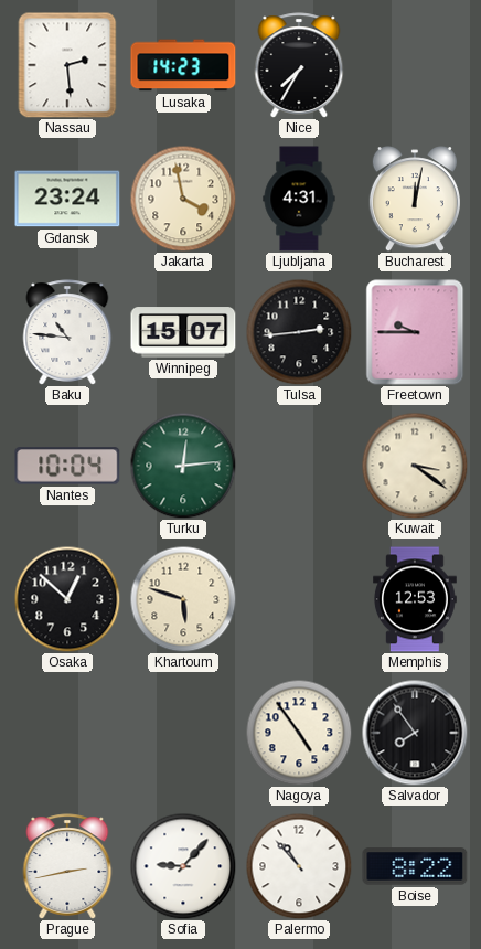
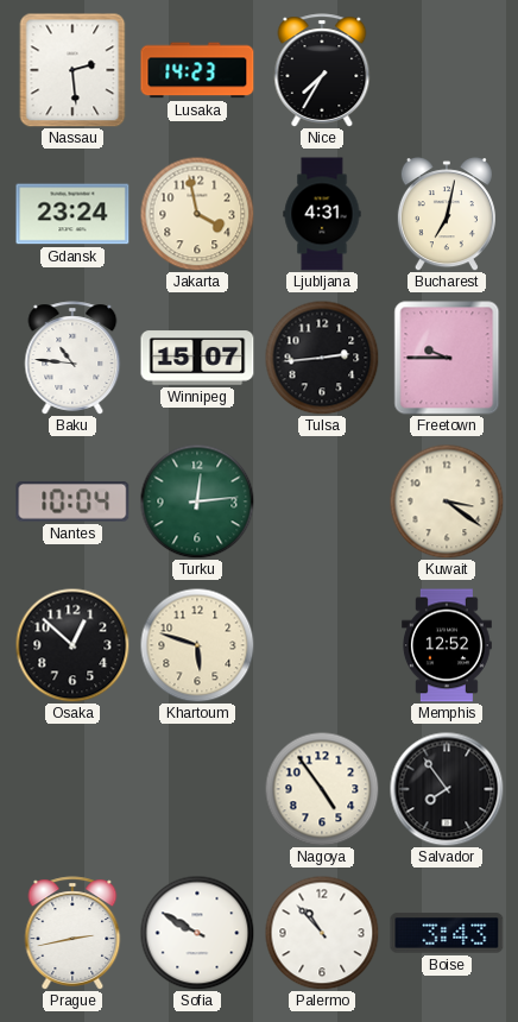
Bucharest: 12:02 -> 7:02
Memphis: 12:53 -> 12:52
Sofia: 9:07 -> 9:50
Boise: 8:22 -> 3:43
